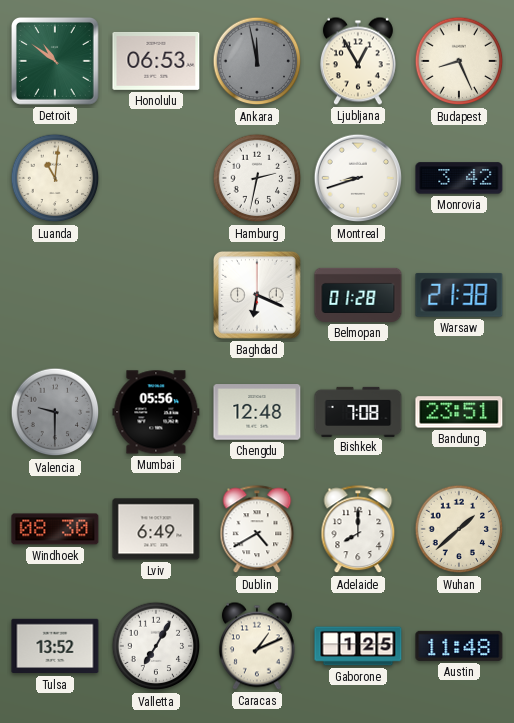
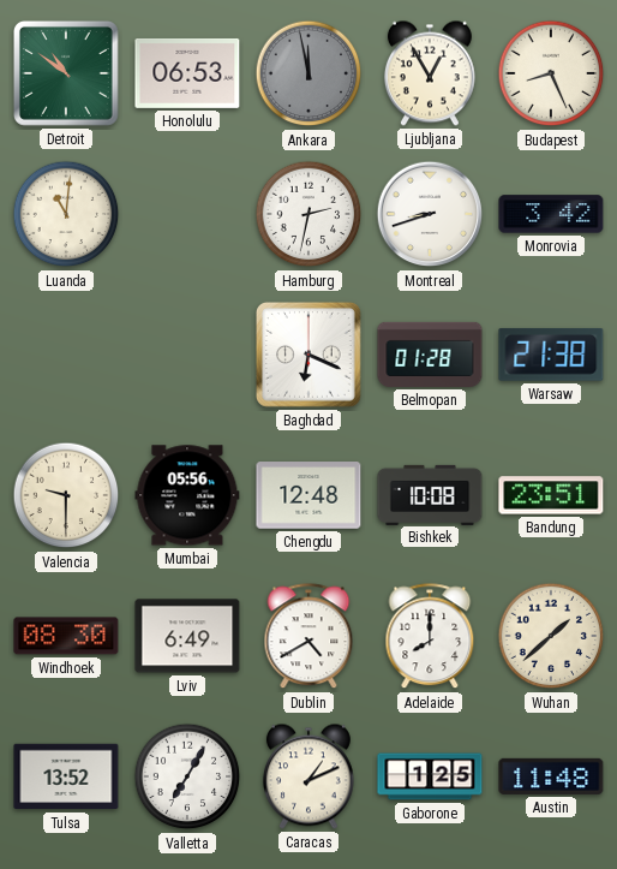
Valencia dial: grey -> cream
Bishkek: 7:08 -> 10:08
